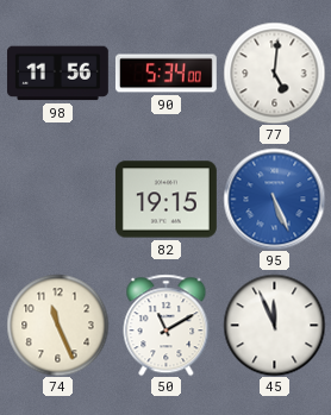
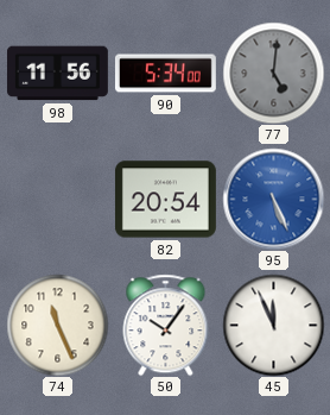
77 dial: white -> grey
82: 19:15 -> 20:54
50: 11:10 -> 10:06
